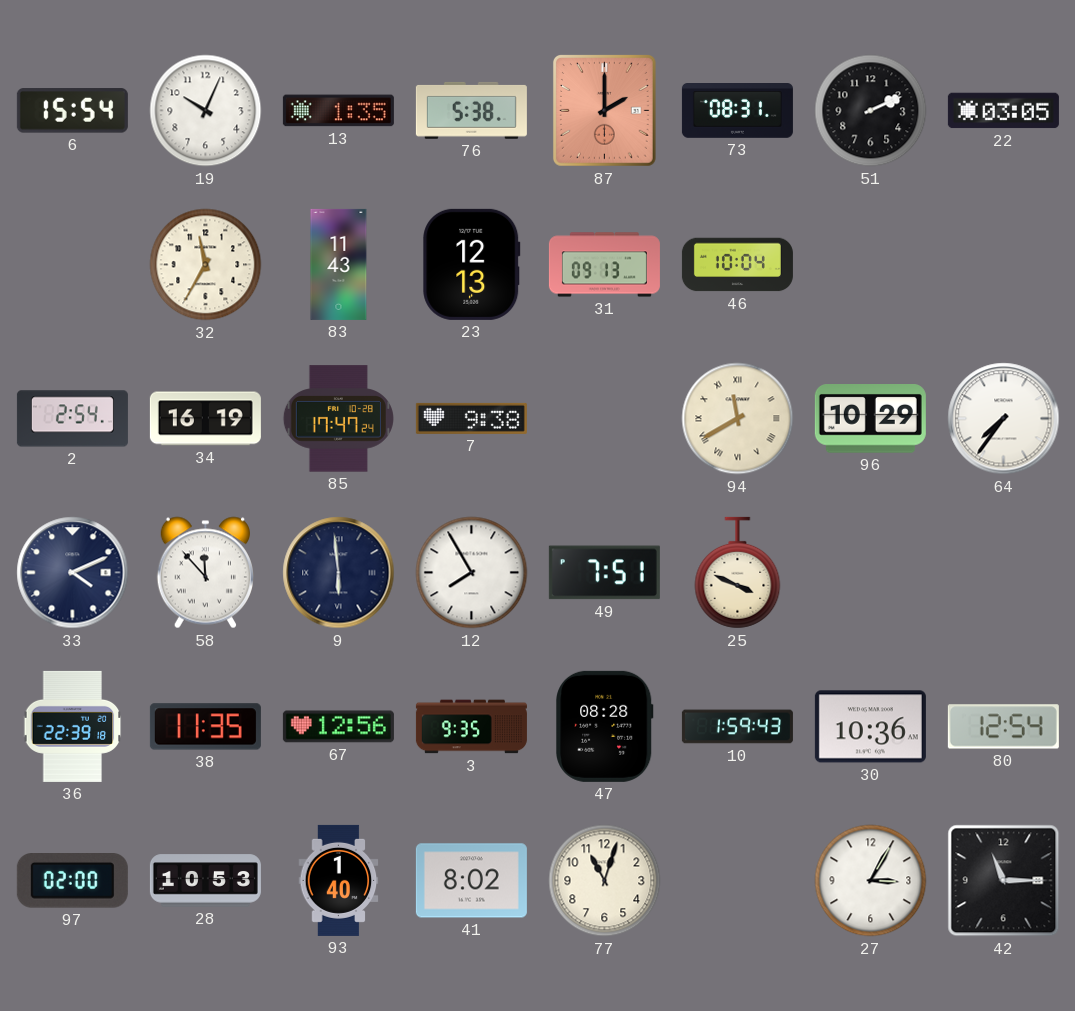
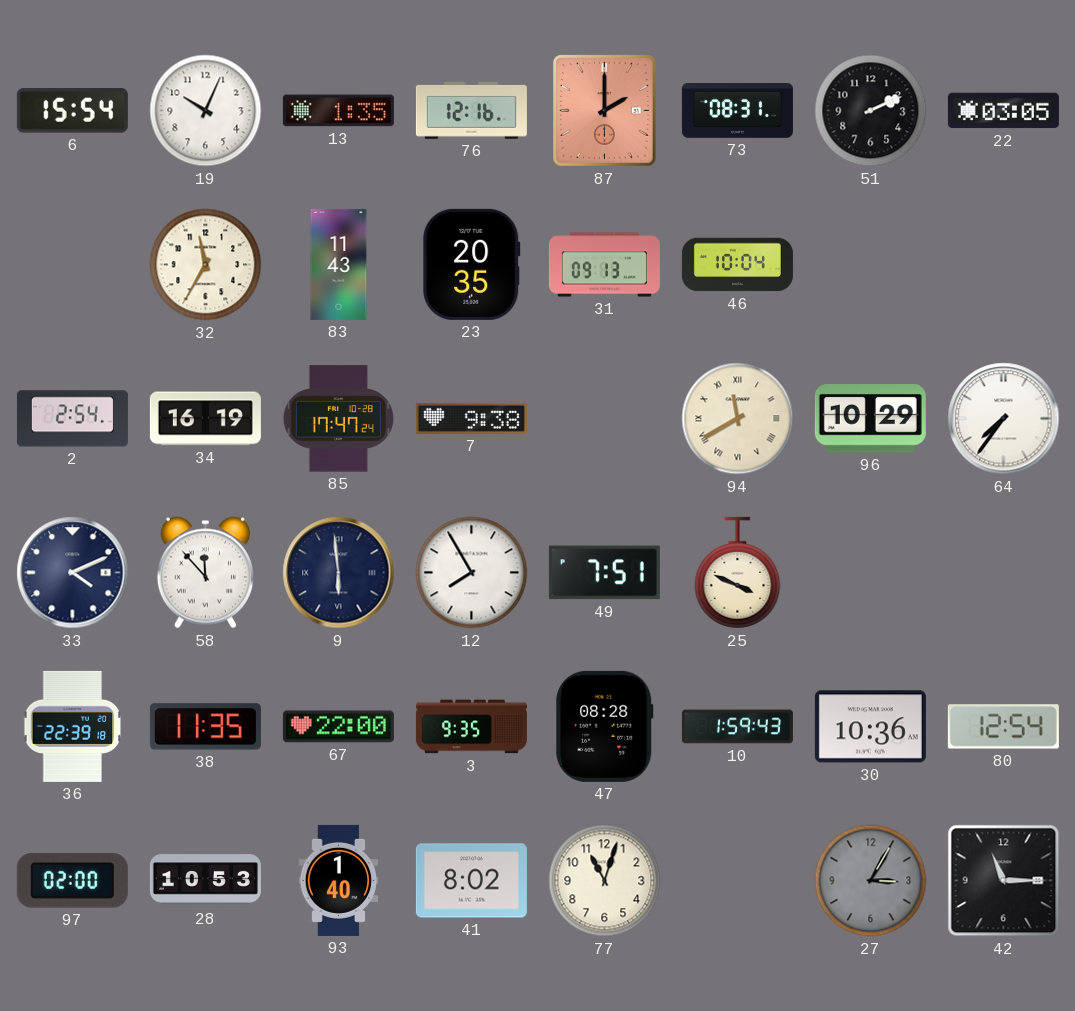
76: 5:38 -> 12:16
23: 12:13 -> 20:35
67: 12:56 -> 22:00
27 dial: white -> grey
